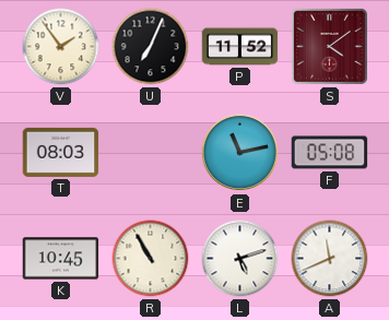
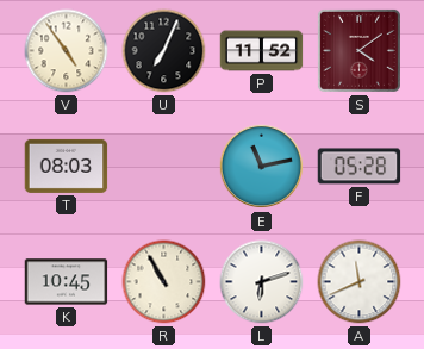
V: 1:54 -> 4:54
F: 05:08 -> 05:28
L: 5:12 -> 6:12
